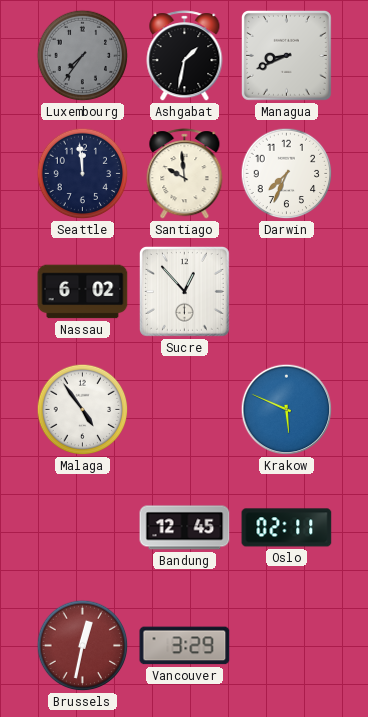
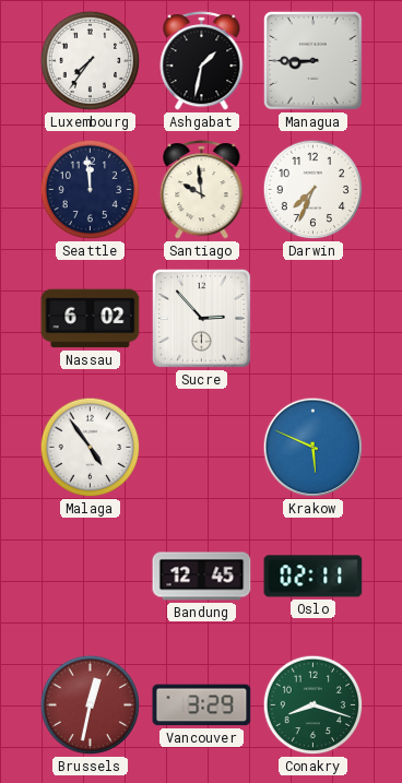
Luxembourg dial: grey -> white
Managua: 8:41 -> 8:45
Sucre: 12:53 -> 2:53
Conakry: none -> 8:18
